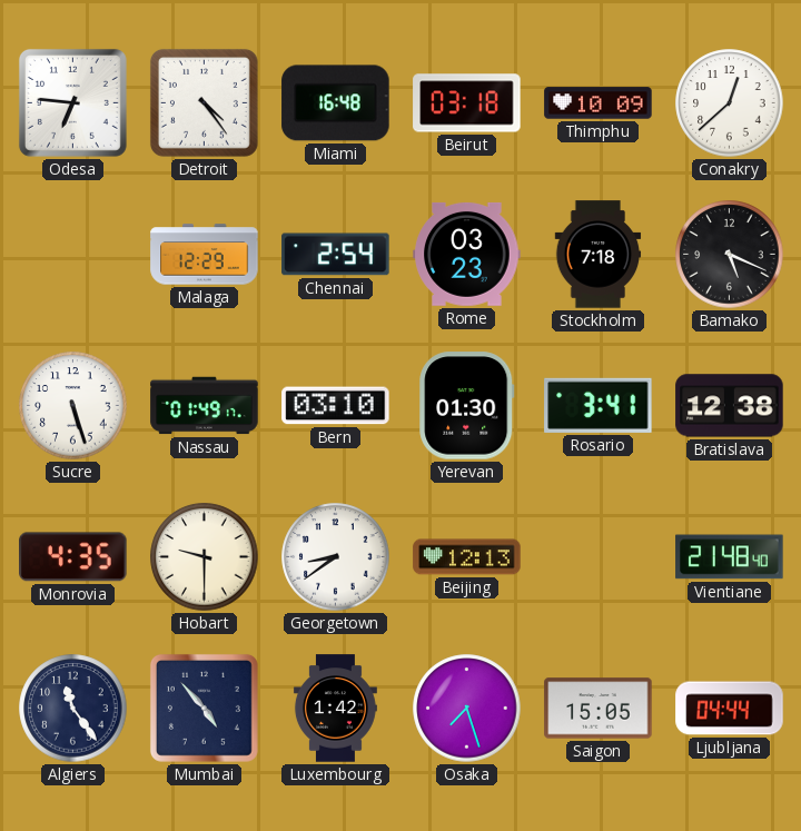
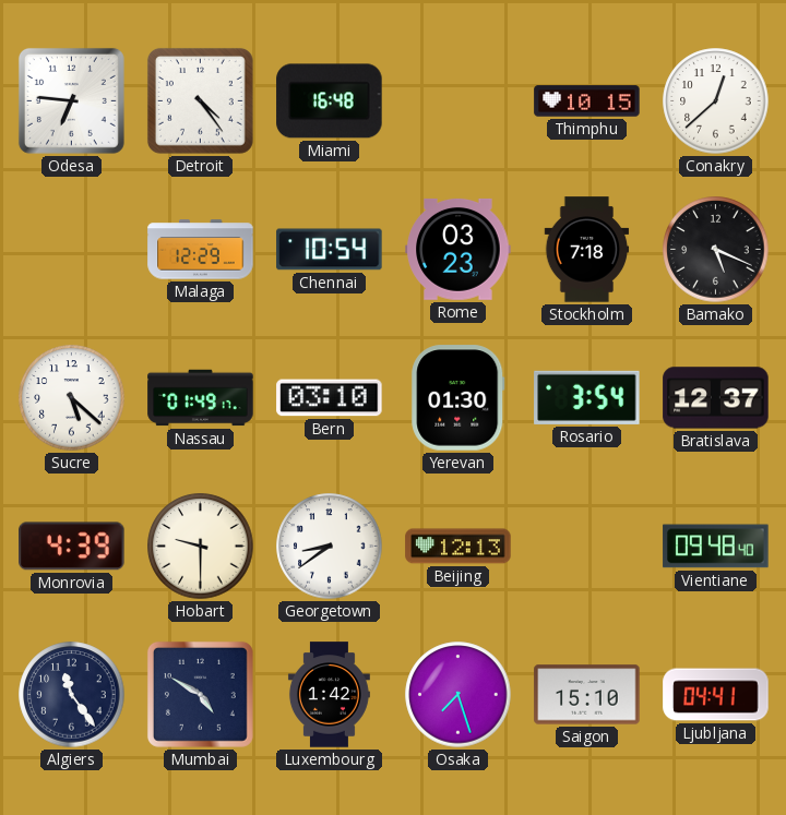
Beirut: 03:18 -> none
Thimphu: 10:09 -> 10:15
Chennai: 2:54 -> 10:54
Sucre: 5:27 -> 5:22
Rosario: 3:41 -> 3:54
Bratislava: 12:38 -> 12:37
Monrovia: 4:35 -> 4:39
Vientiane: 21:48 -> 09:48
Mumbai: 4:53 -> 4:50
Saigon: 15:05 -> 15:10
Ljubljana: 04:44 -> 04:41
